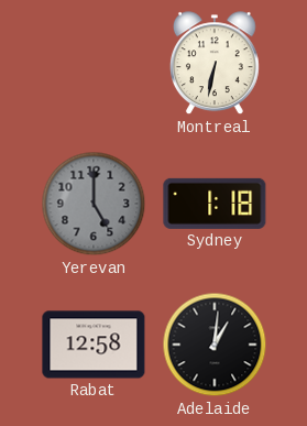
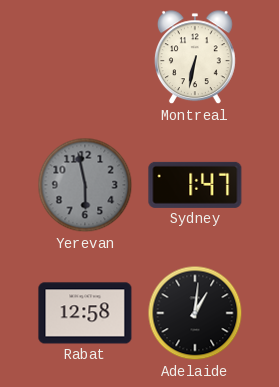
Yerevan: 5:00 -> 5:58
Sydney: 1:18 -> 1:47
